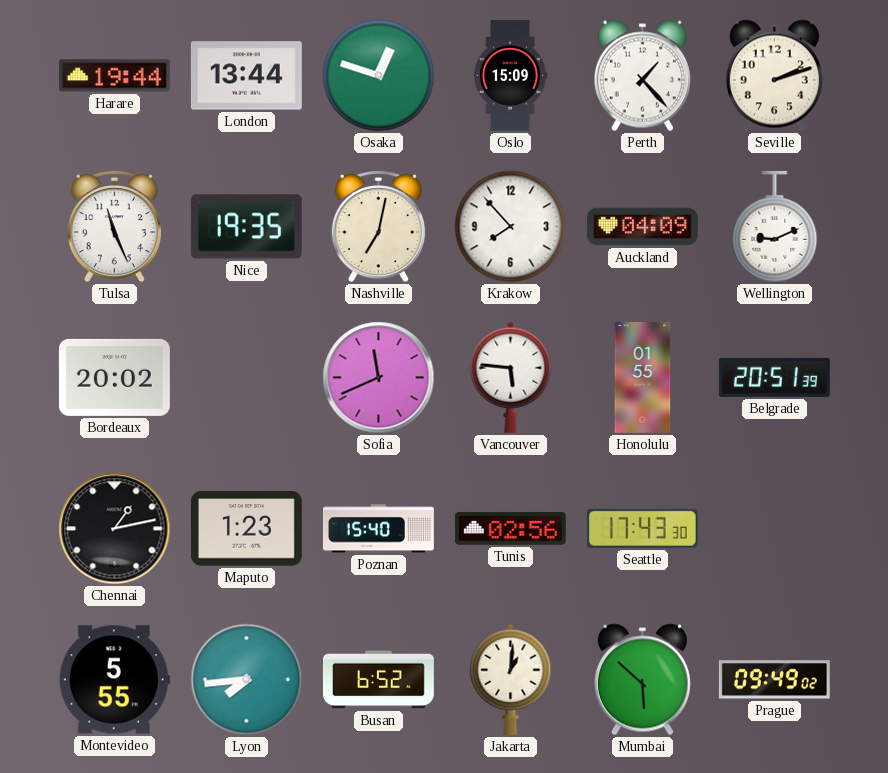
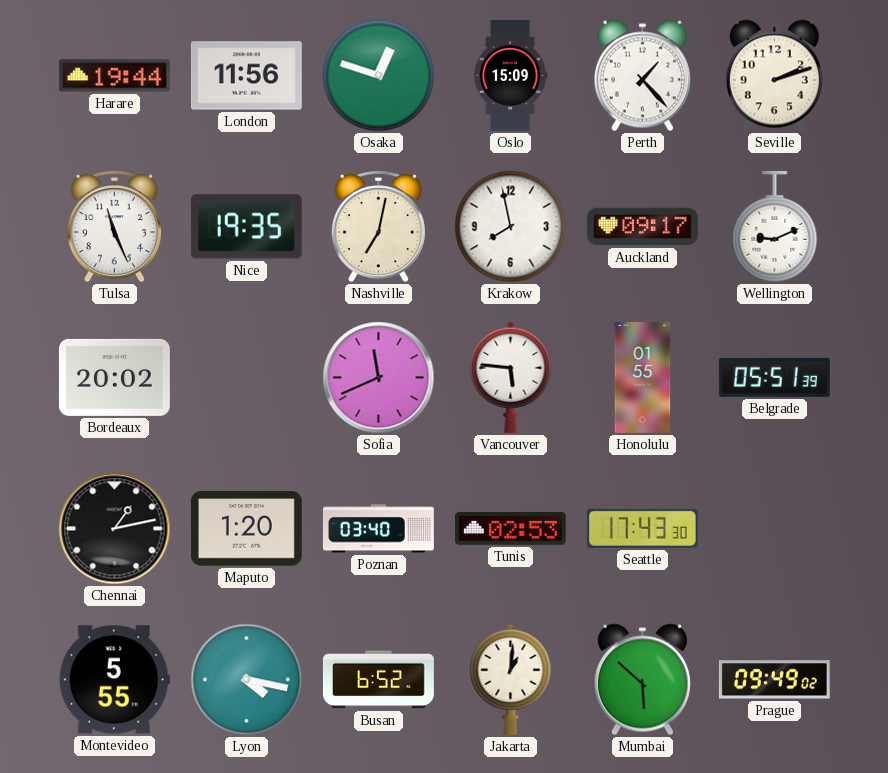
London: 13:44 -> 11:56
Krakow: 7:53 -> 7:58
Auckland: 04:09 -> 09:17
Belgrade: 20:51 -> 05:51
Maputo: 1:23 -> 1:20
Poznan: 15:40 -> 03:40
Tunis: 02:56 -> 02:53
Lyon: 7:44 -> 4:17
